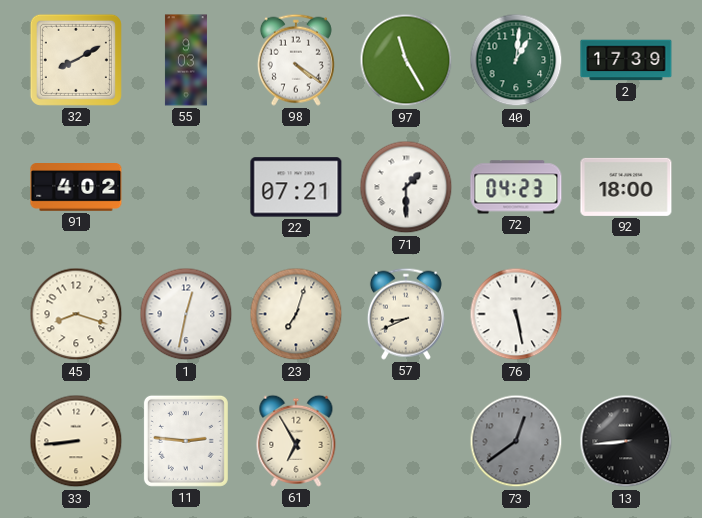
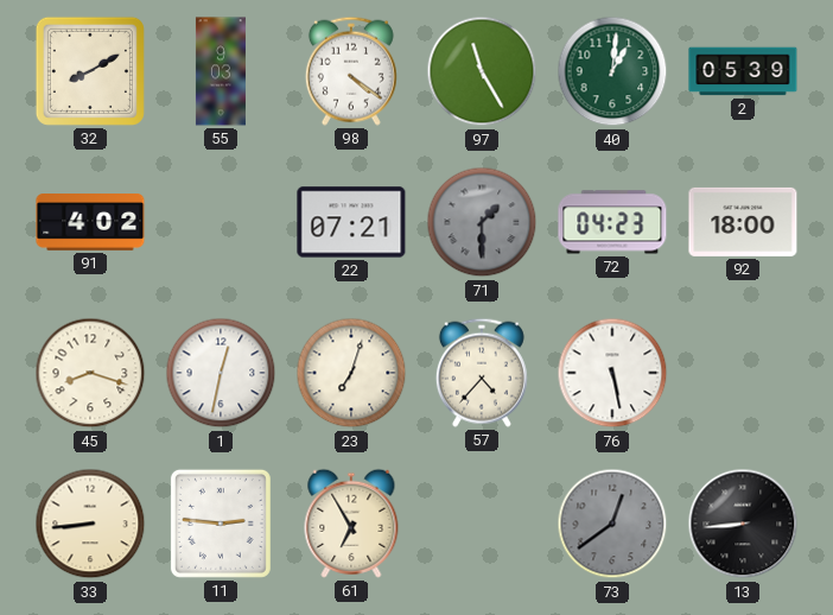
2: 17:39 -> 05:39
71 dial: white -> grey
57: 8:41 -> 4:37
